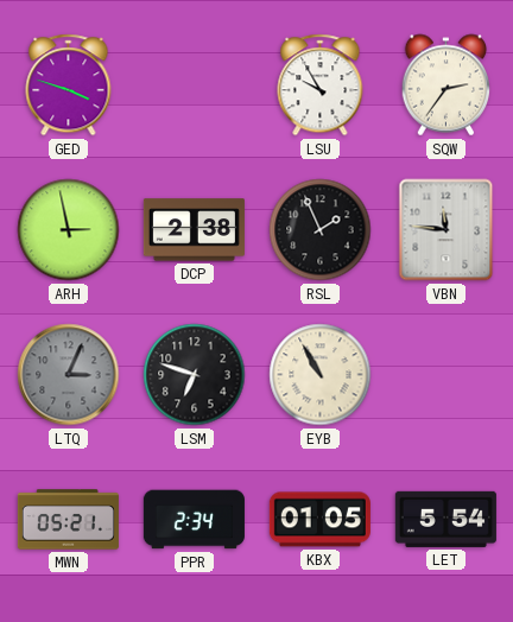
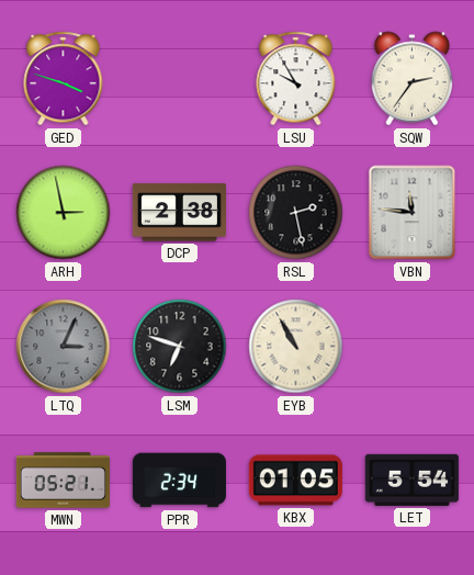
RSL: 1:56 -> 2:28
